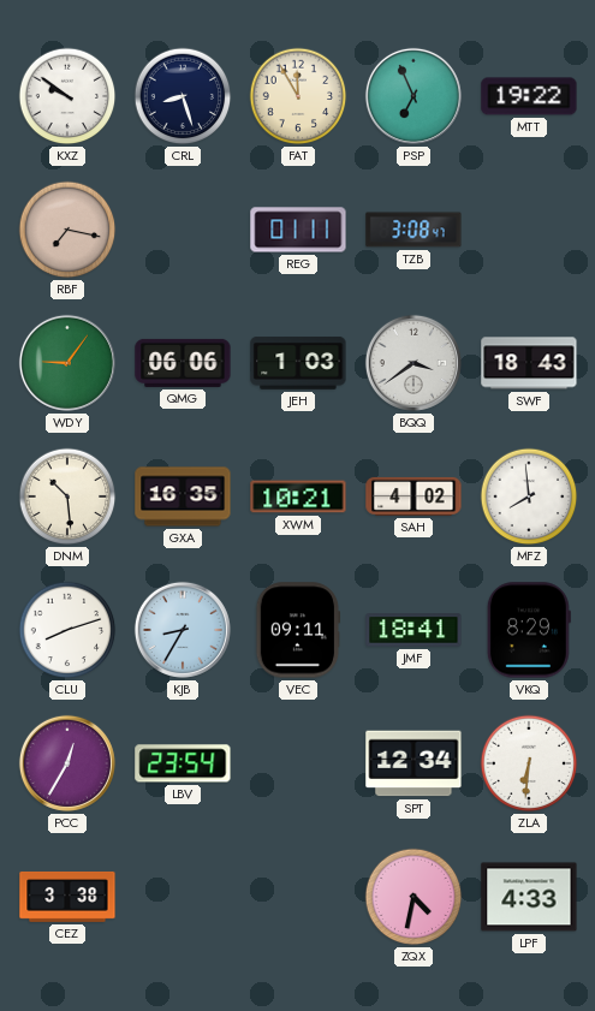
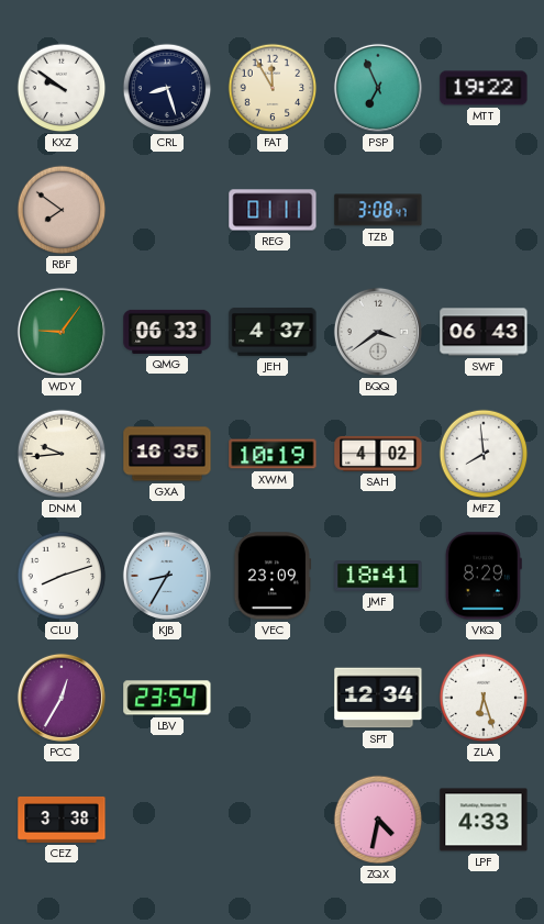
RBF: 7:17 -> 7:51
QMG: 06:06 -> 06:33
JEH: 1:03 -> 4:37
SWF: 18:43 -> 06:43
DNM: 10:29 -> 9:44
XWM: 10:21 -> 10:19
VEC: 09:11 -> 23:09
ZLA: 6:31 -> 6:27
